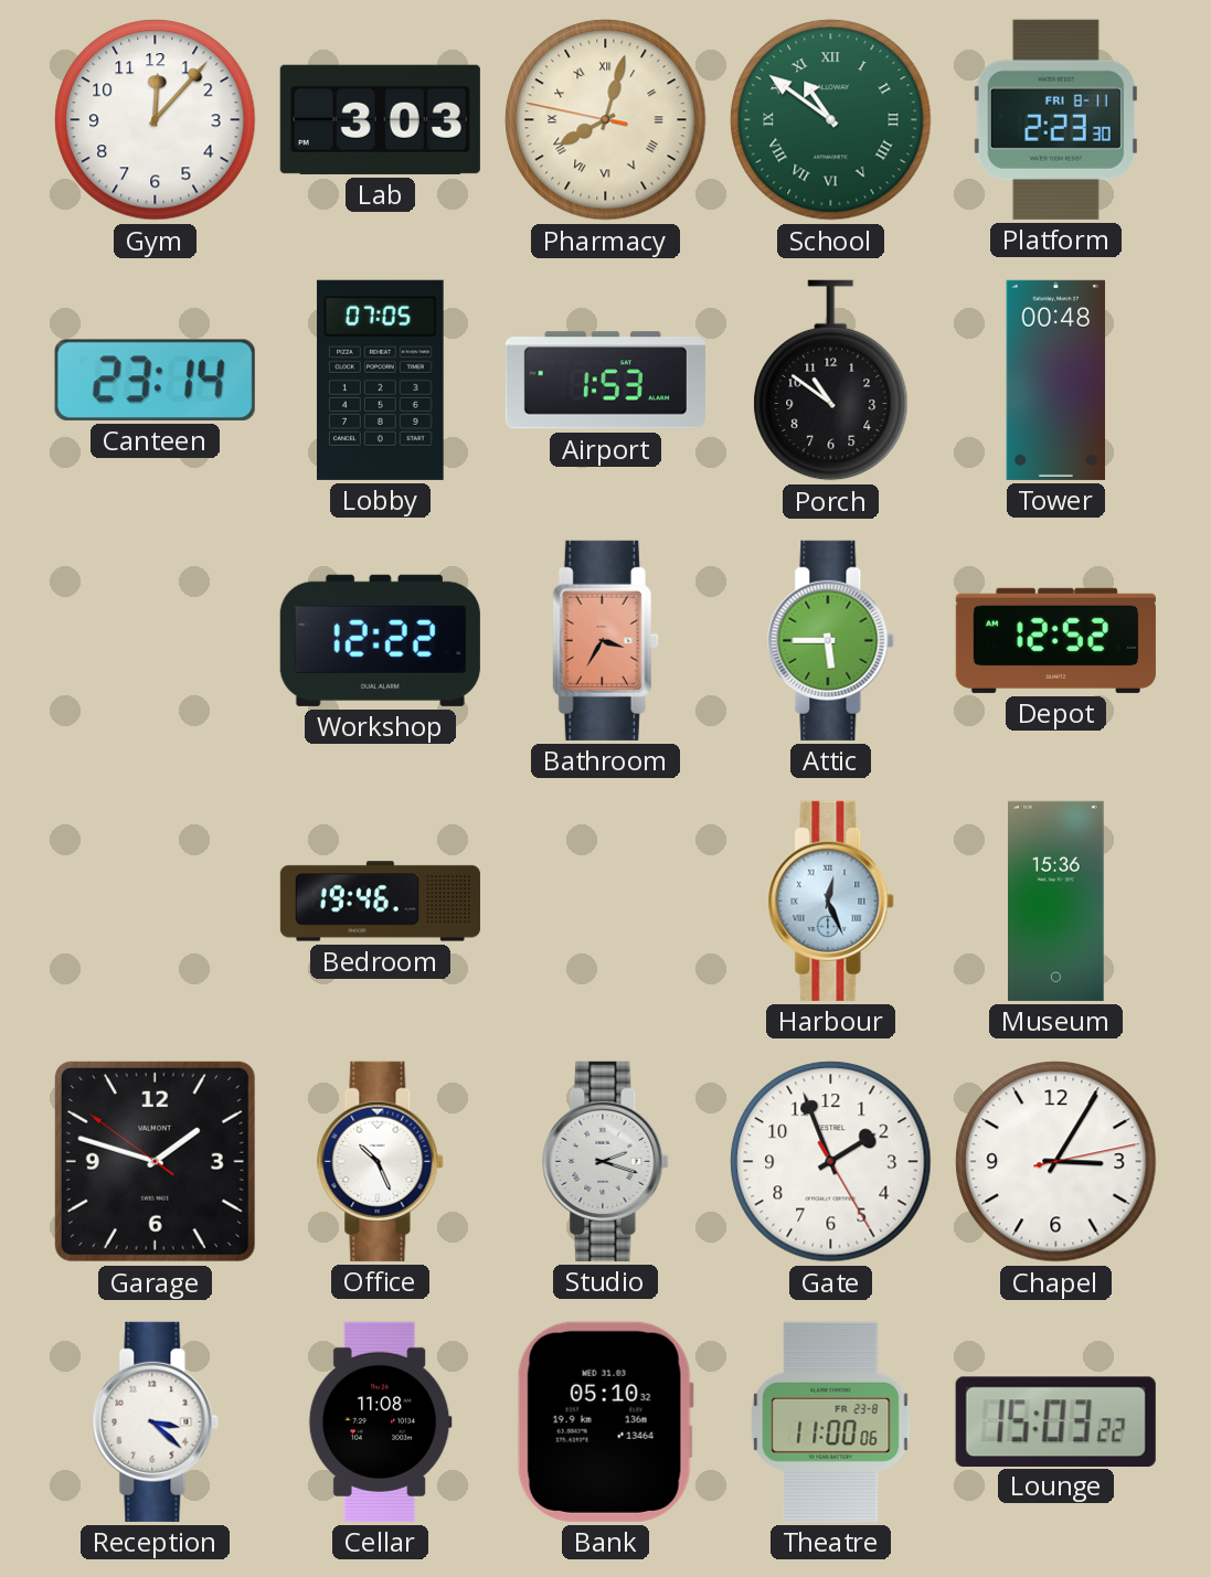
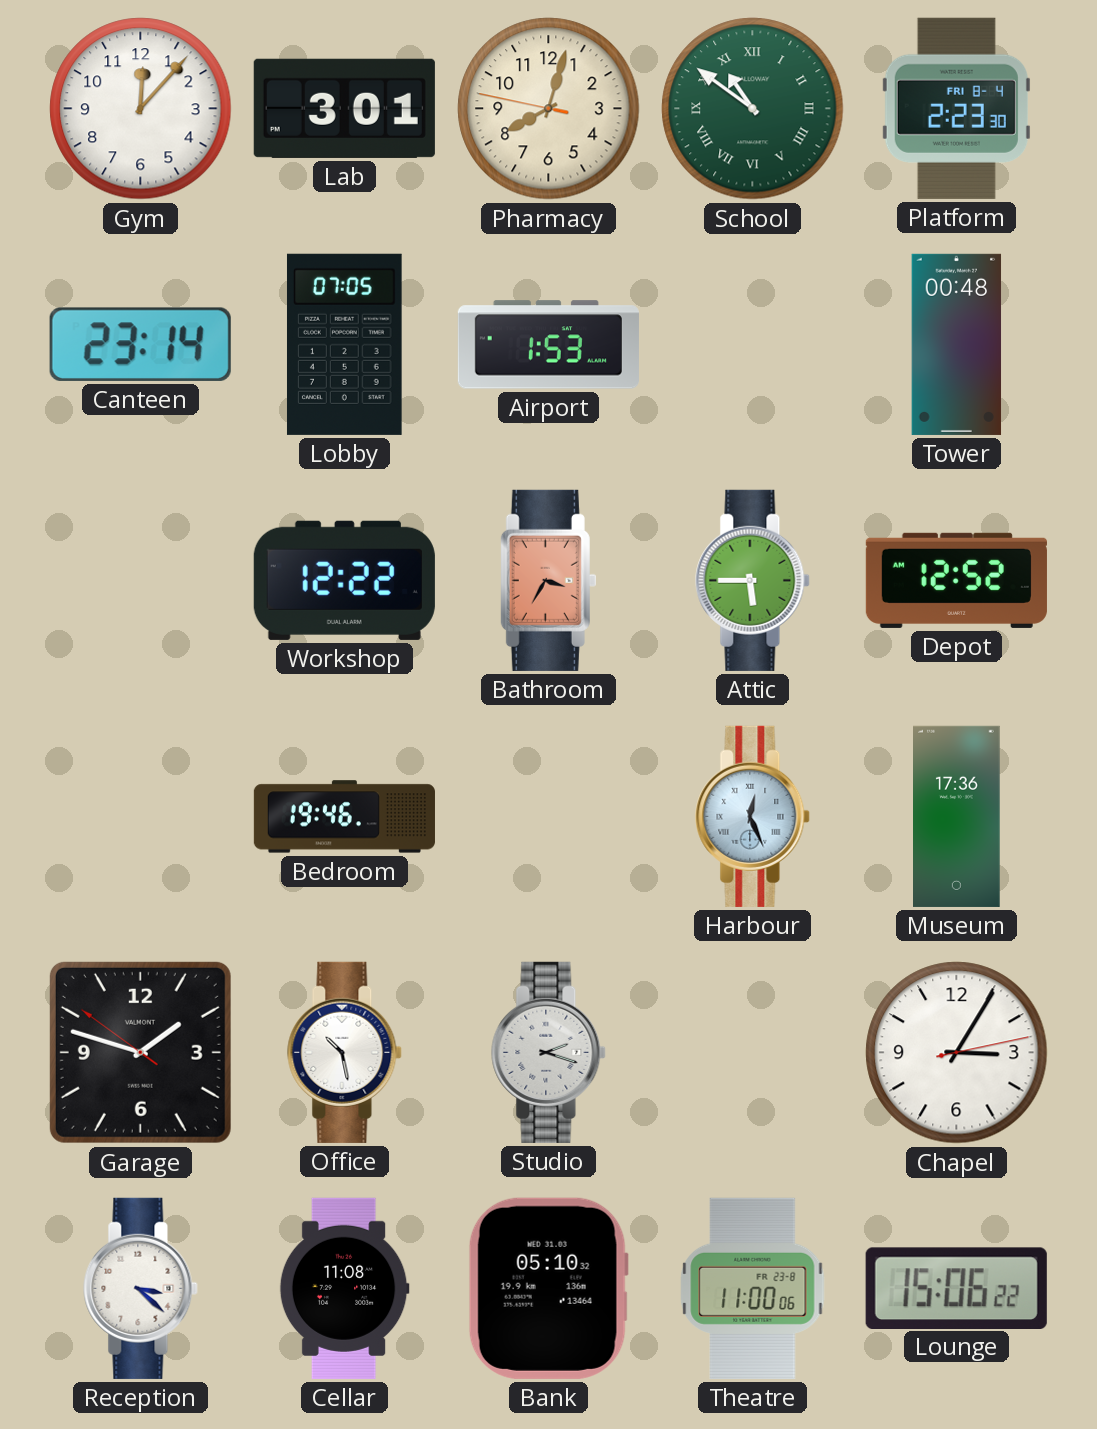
Lab: 3:03 -> 3:01
Pharmacy numerals: Roman -> Arabic
Platform date: FRI 8-11 -> FRI 8-4
Porch: 10:51 -> none
Museum: 15:36 -> 17:36
Office: 10:26 -> 10:28
Gate: 1:56 -> none
Lounge: 15:03 -> 15:06
